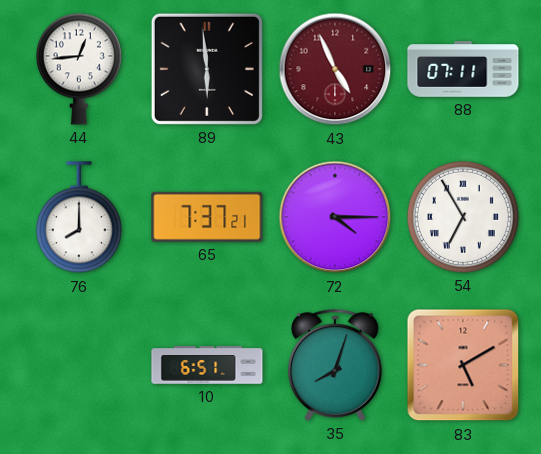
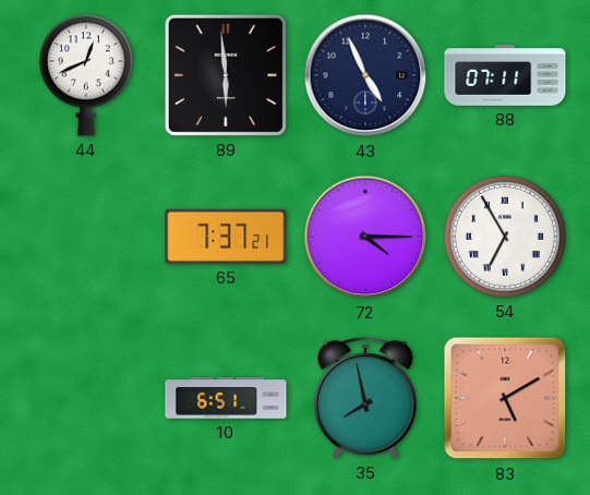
44: 12:44 -> 12:41
43 dial: burgundy -> navy
76: 8:00 -> none
35: 8:03 -> 7:58
